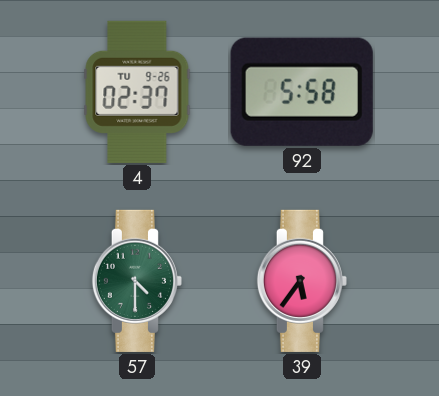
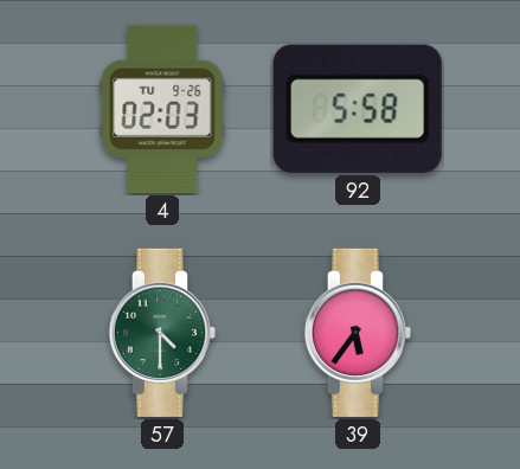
4: 02:37 -> 02:03
